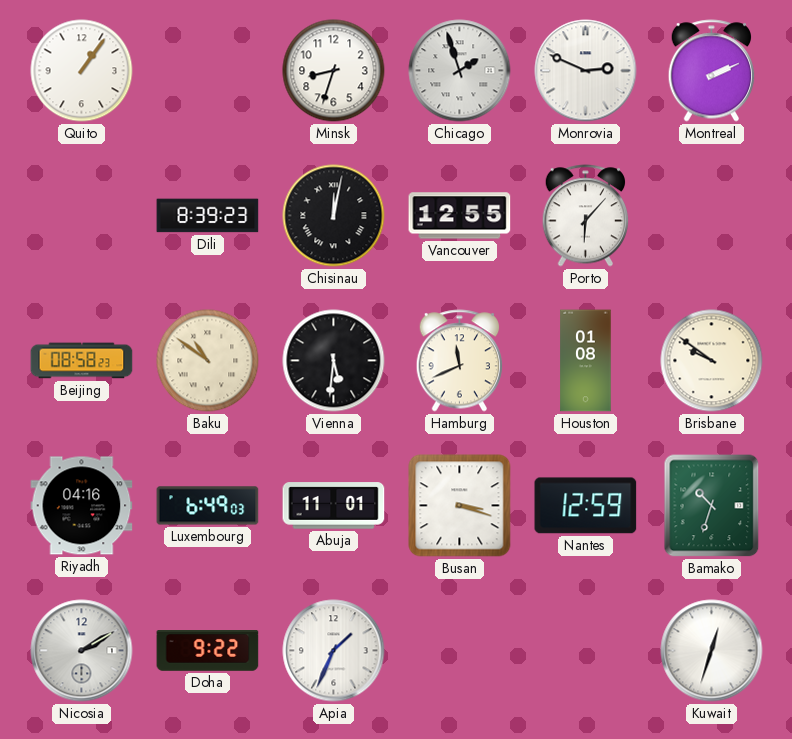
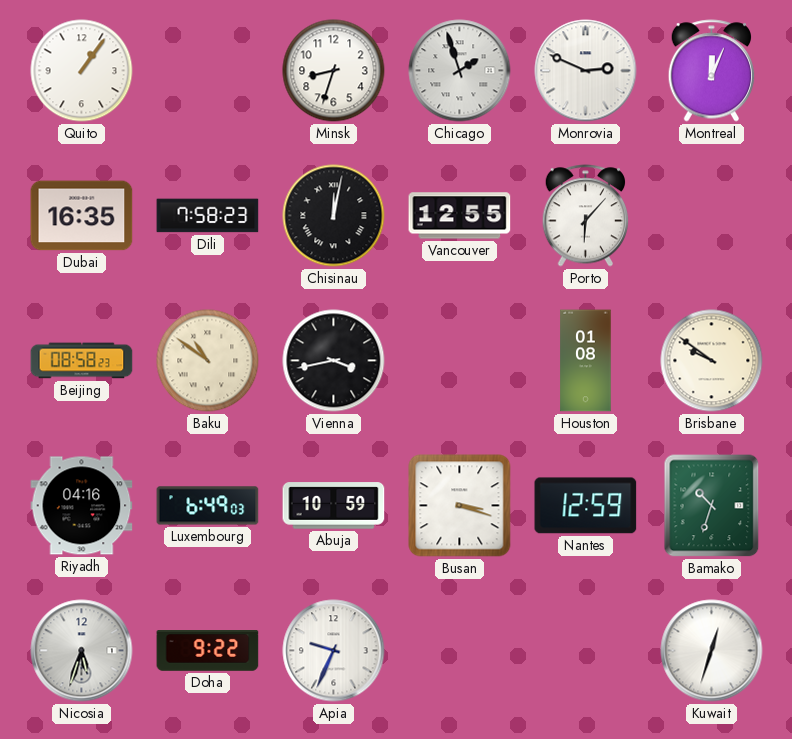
Montreal: 2:11 -> 12:04
Dubai: none -> 16:35
Dili: 8:39 -> 7:58
Vienna: 5:31 -> 3:43
Hamburg: 11:41 -> none
Abuja: 11:01 -> 10:59
Nicosia: 2:10 -> 5:33
Apia: 1:34 -> 9:34
